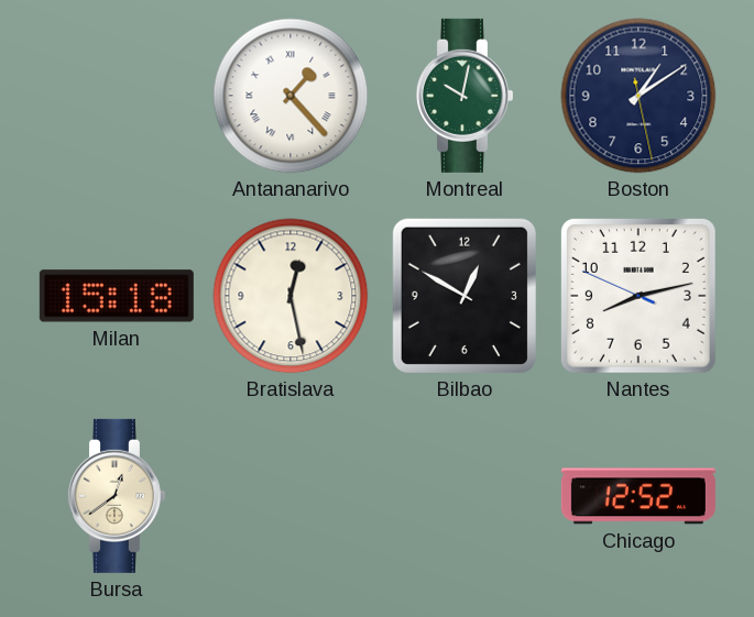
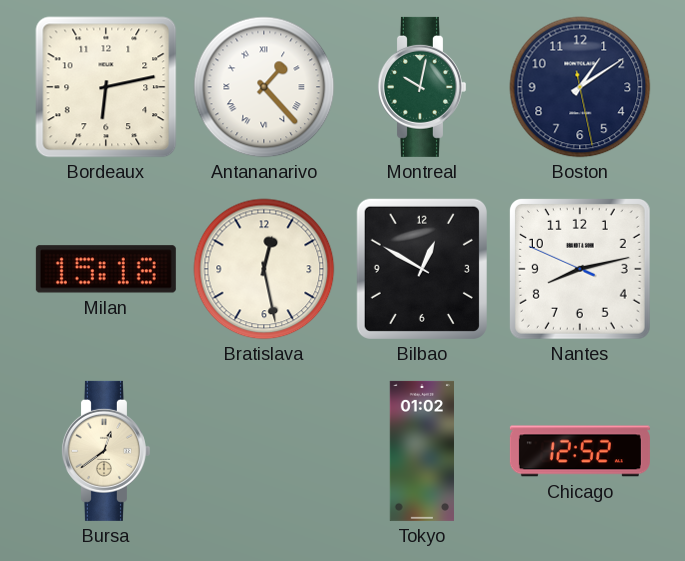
Bordeaux: none -> 6:13
Tokyo: none -> 01:02
